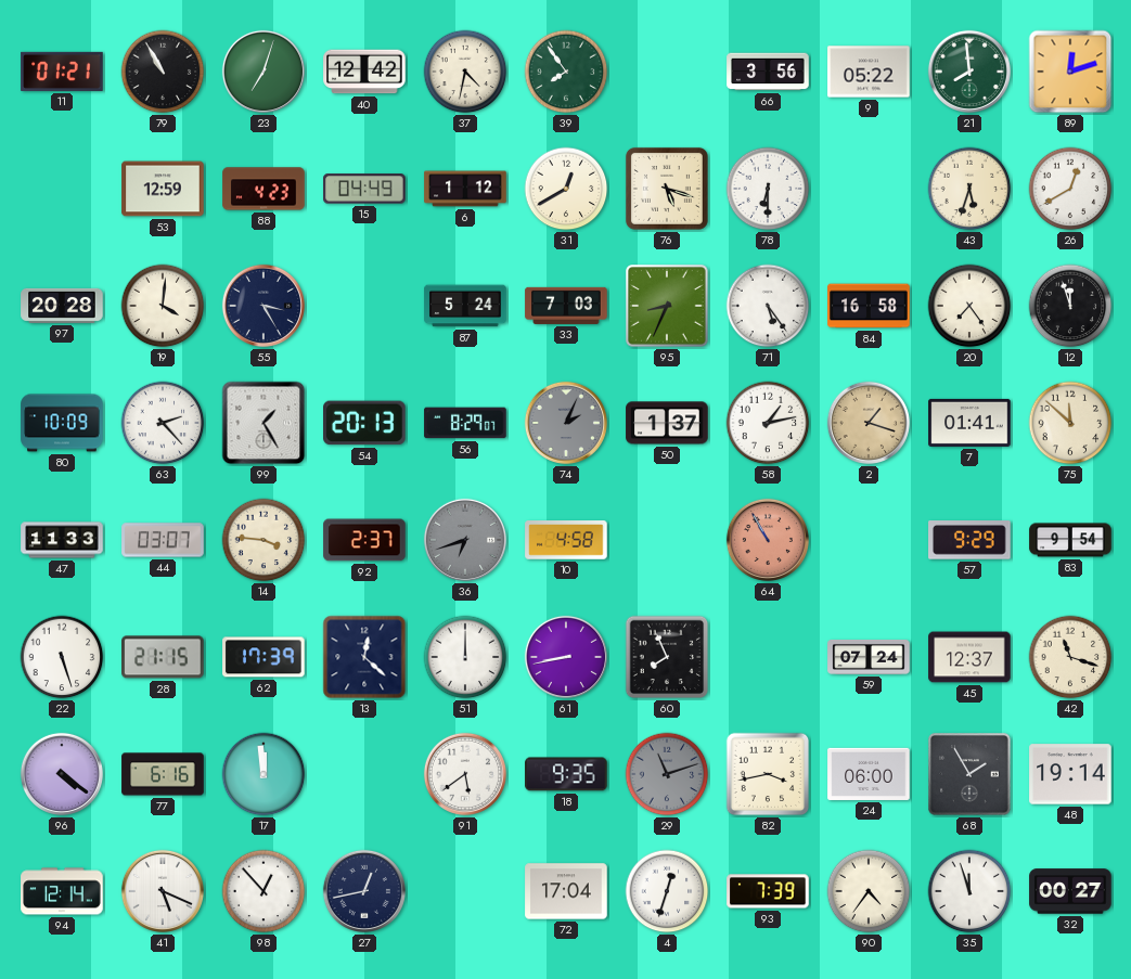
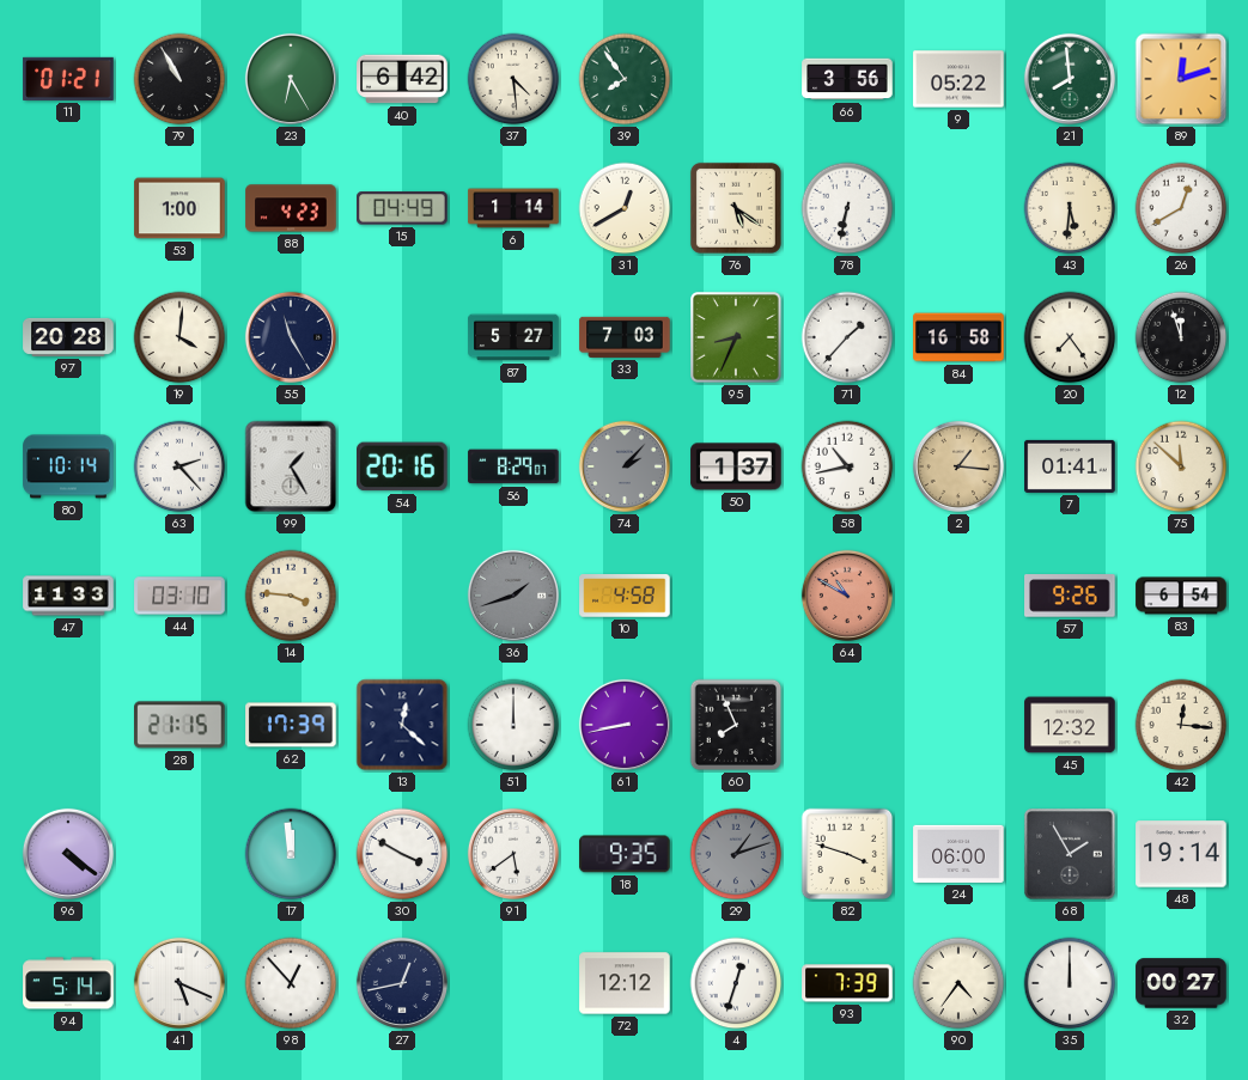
23: 7:03 -> 6:25
40: 12:42 -> 6:42
37: 4:32 -> 4:29
53: 12:59 -> 1:00
6: 1:12 -> 1:14
76: 5:18 -> 5:21
78: 6:30 -> 6:32
43: 5:33 -> 5:31
55: 3:25 -> 11:25
87: 5:24 -> 5:27
71: 5:24 -> 1:37
80: 10:09 -> 10:14
54: 20:13 -> 20:16
74: 2:04 -> 2:07
58: 1:13 -> 10:43
2: 1:18 -> 1:16
44: 03:07 -> 03:10
92: 2:37 -> none
36: 6:42 -> 1:42
64: 10:55 -> 10:50
57: 9:29 -> 9:26
83: 9:54 -> 6:54
22: 5:27 -> none
59: 07:24 -> none
45: 12:37 -> 12:32
42: 11:18 -> 12:16
77: 6:16 -> none
30: none -> 3:50
29: 11:12 -> 1:12
82: 3:43 -> 3:48
94: 12:14 -> 5:14
72: 17:04 -> 12:12
35: 11:57 -> 12:00
